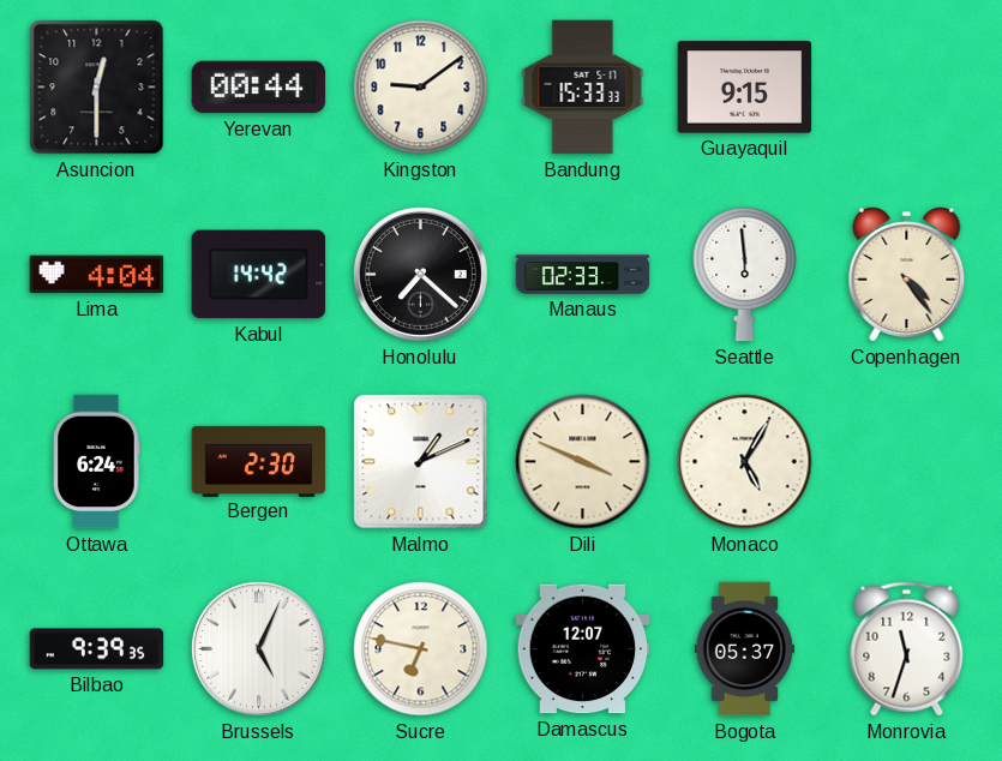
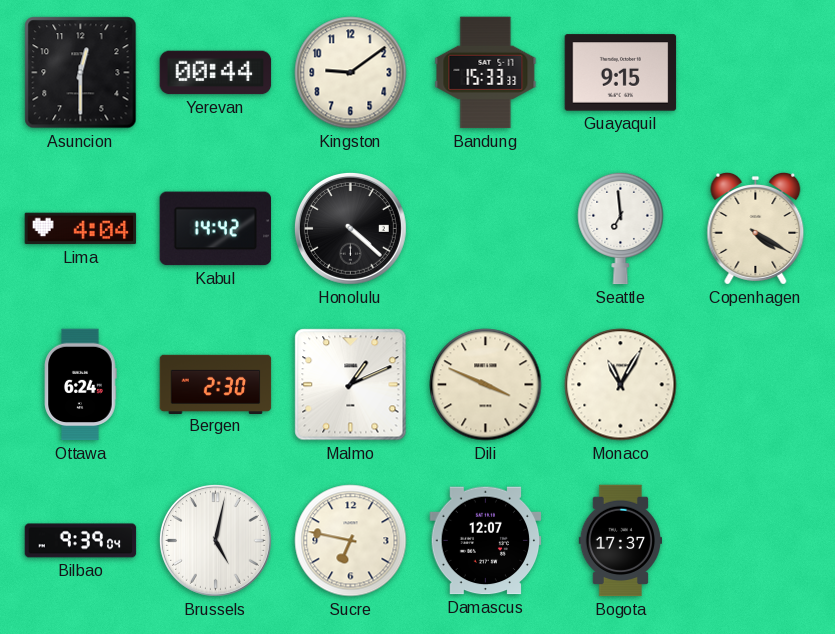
Honolulu: 7:22 -> 4:22
Manaus: 02:33 -> none
Seattle: 5:59 -> 6:59
Copenhagen: 4:24 -> 4:20
Monaco: 5:05 -> 11:05
Bilbao: 9:39:35 -> 9:39:04
Brussels: 5:04 -> 5:02
Bogota: 05:37 -> 17:37
Monrovia: 11:33 -> none
